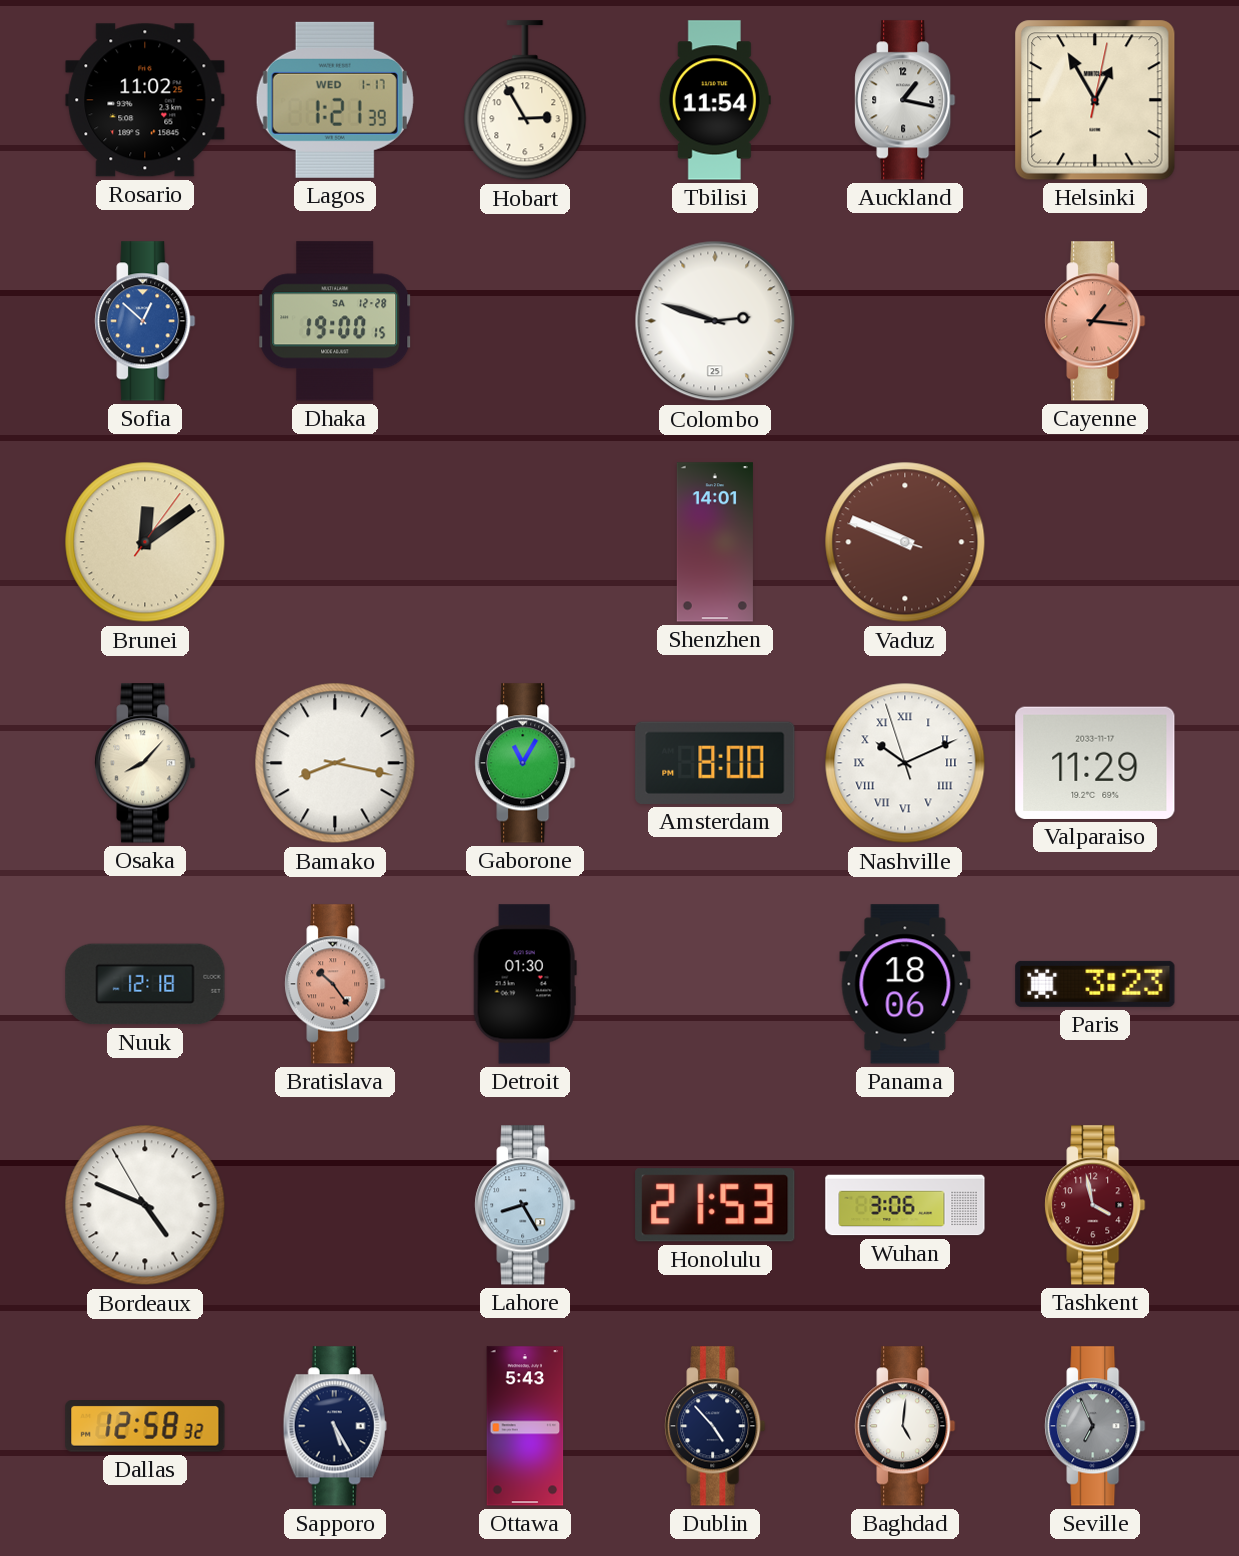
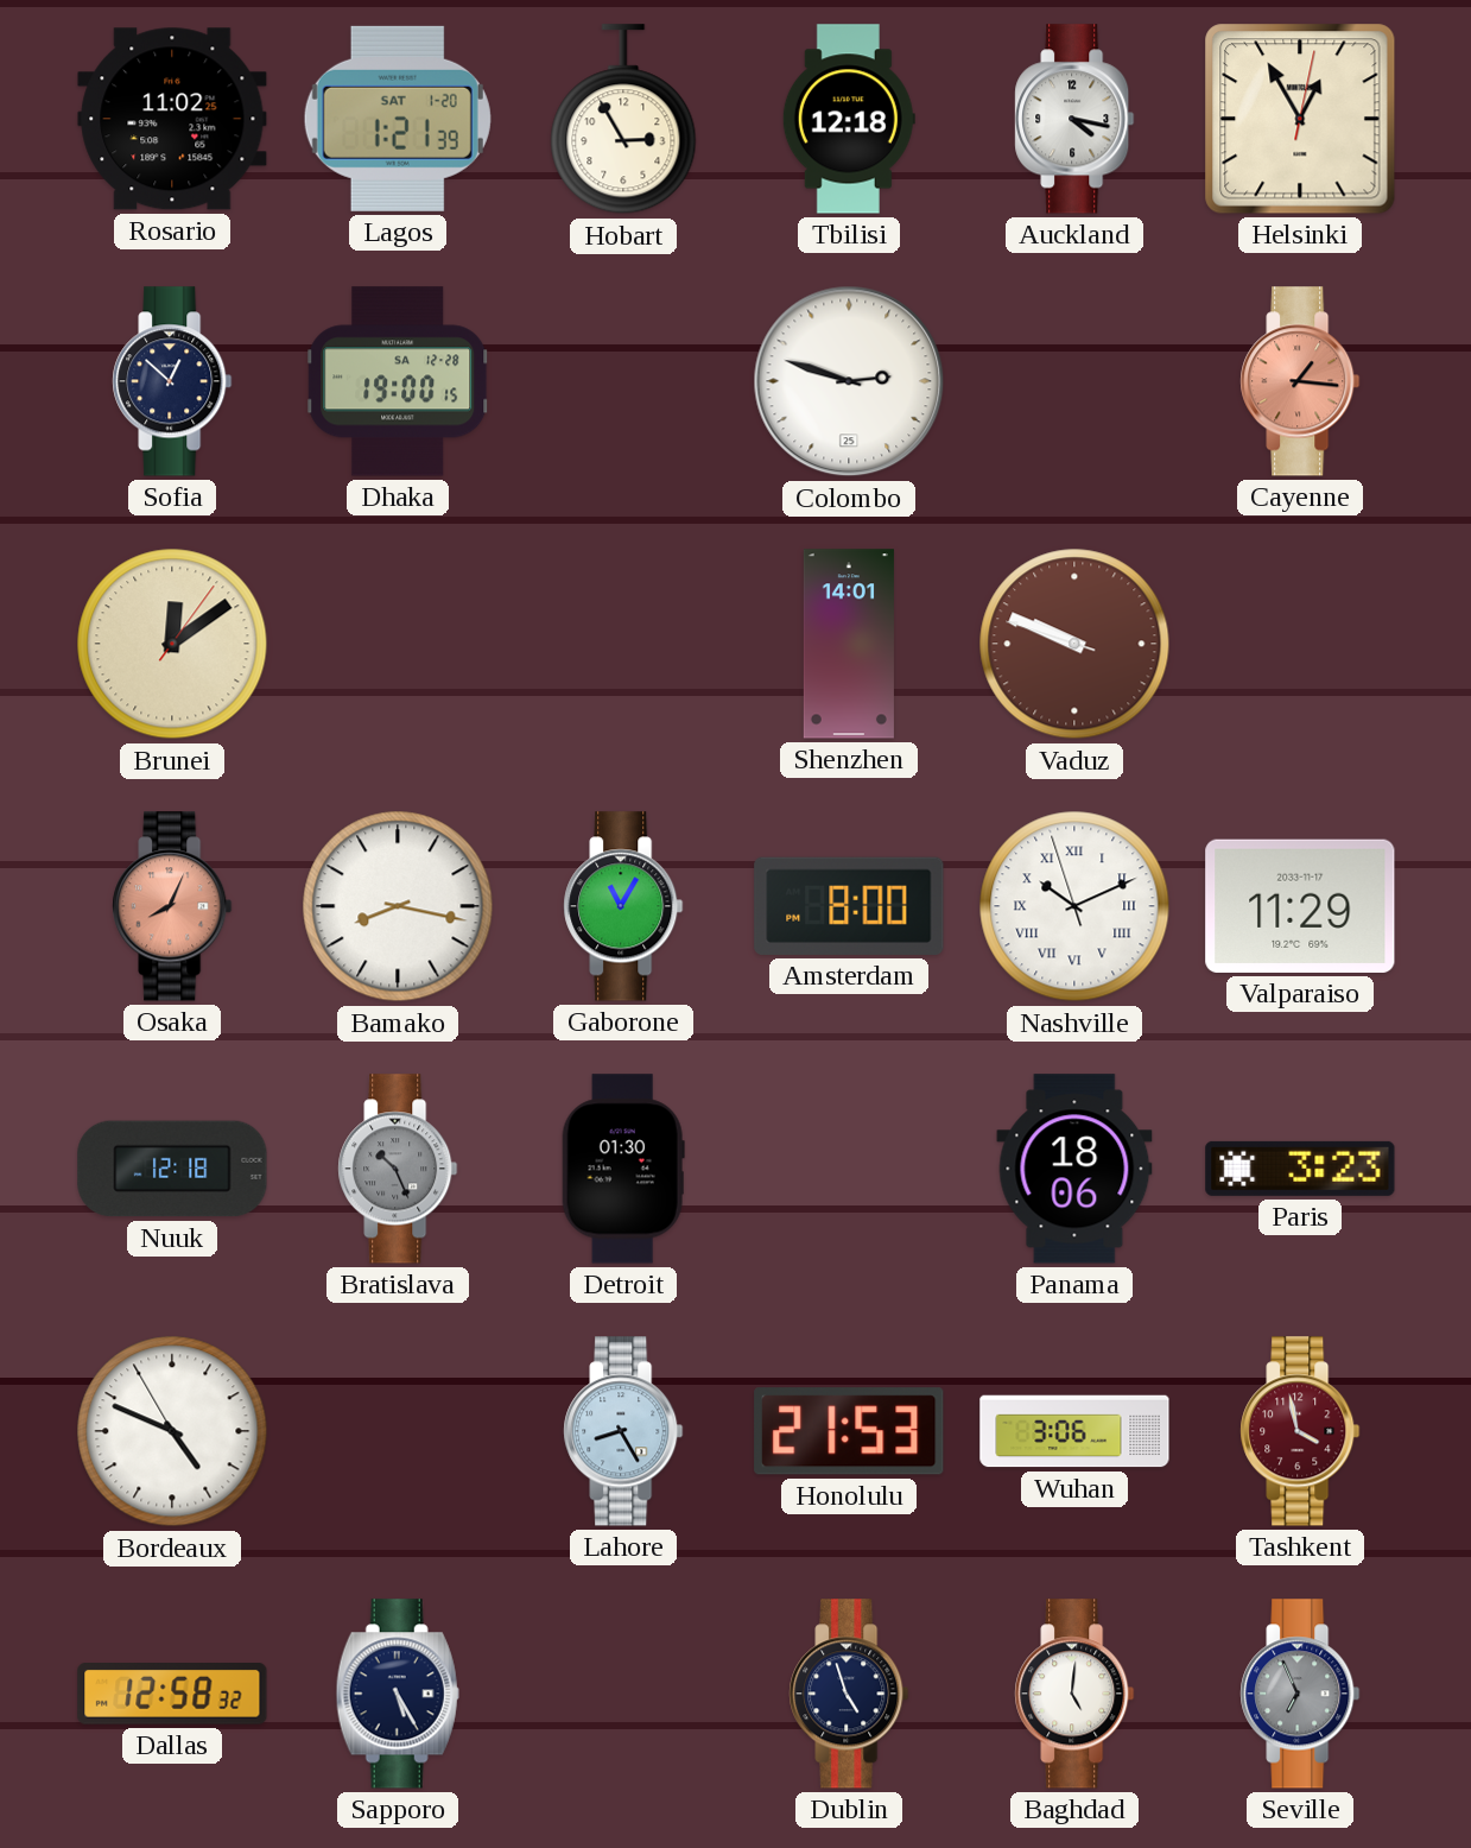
Lagos date: WED 1-17 -> SAT 1-20
Tbilisi: 11:54 -> 12:18
Auckland: 1:17 -> 4:17
Sofia dial: blue -> navy
Osaka: 8:07 -> 8:04
Osaka dial: cream -> salmon
Bratislava: 10:24 -> 10:26
Bratislava dial: salmon -> grey
Ottawa: 5:43 -> none
Dublin: 4:53 -> 4:57
